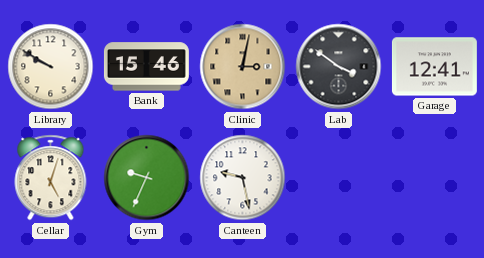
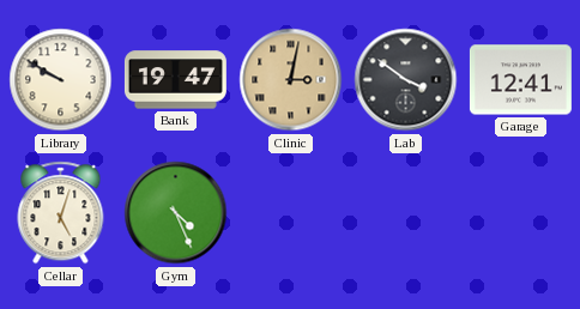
Bank: 15:46 -> 19:47
Gym: 9:34 -> 4:26
Canteen: 9:28 -> none
